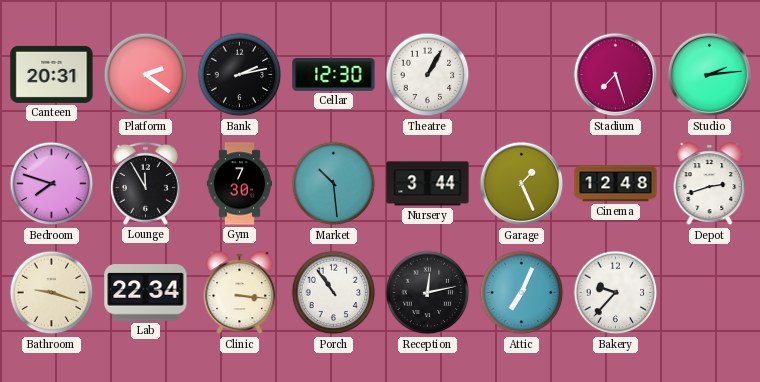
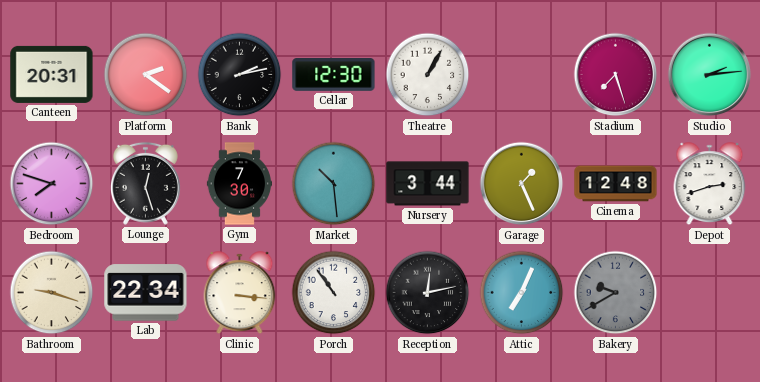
Lounge: 11:55 -> 12:27
Bakery: 9:37 -> 9:40
Bakery dial: white -> grey
